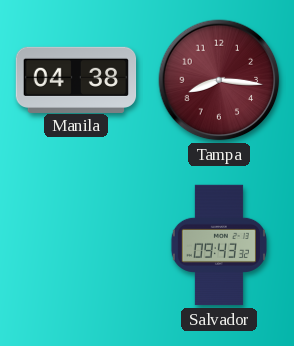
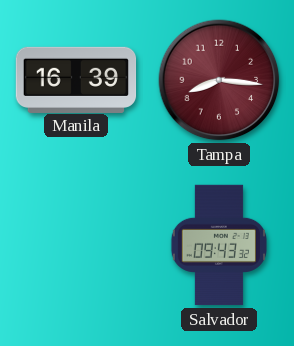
Manila: 04:38 -> 16:39
